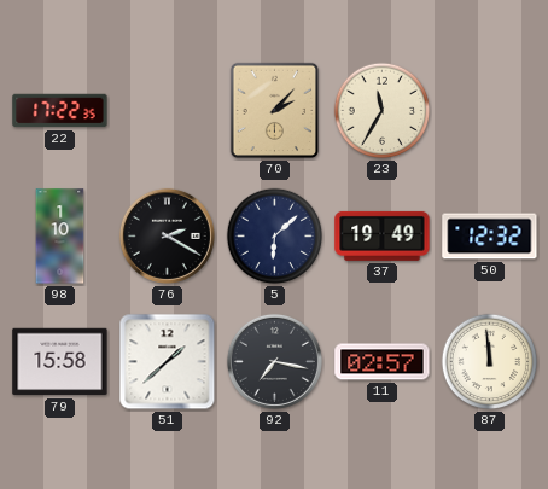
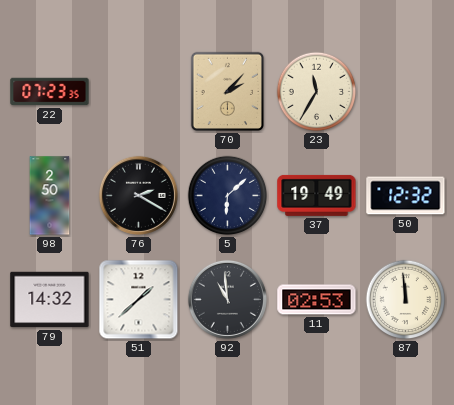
22: 17:22 -> 07:23
98: 1:10 -> 2:50
79: 15:58 -> 14:32
92: 7:17 -> 10:59
11: 02:57 -> 02:53
